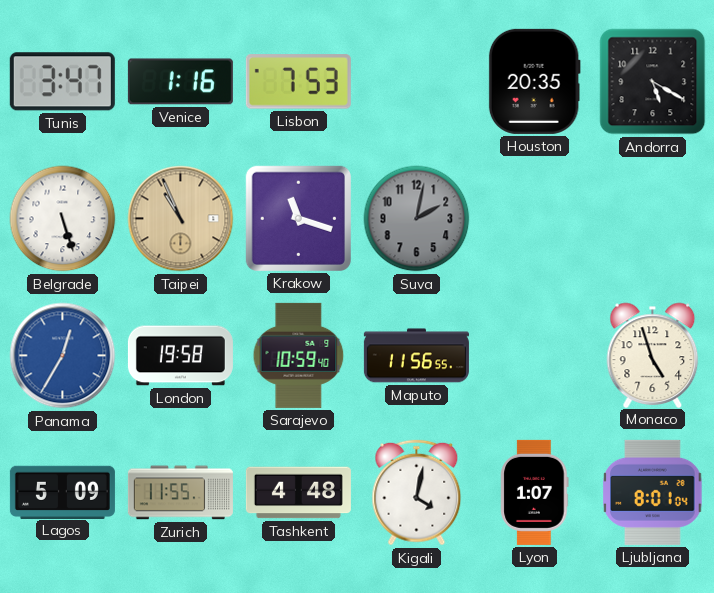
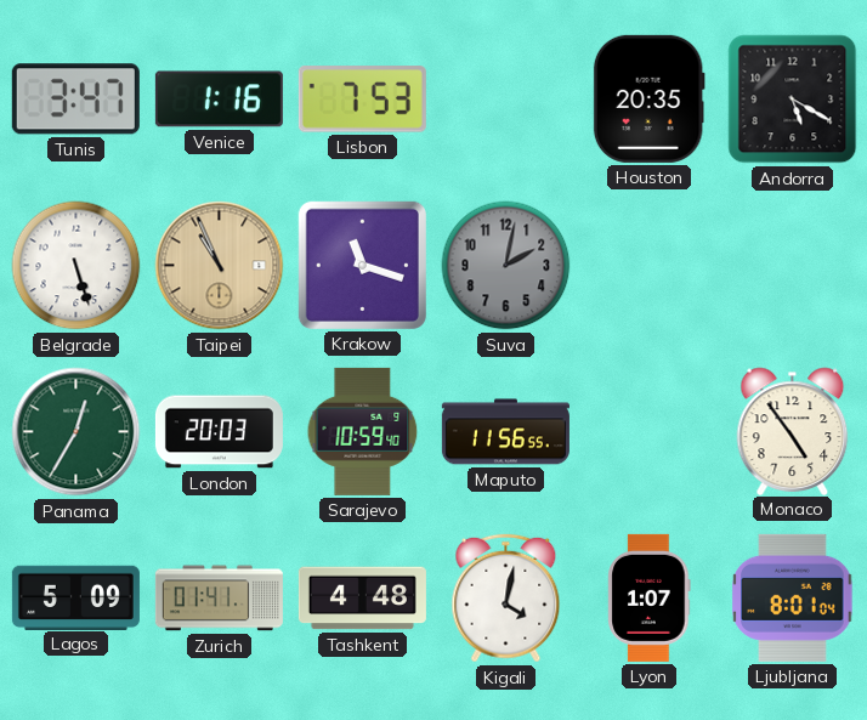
Panama dial: blue -> green
London: 19:58 -> 20:03
Monaco: 4:57 -> 4:54
Zurich: 11:55 -> 01:41
